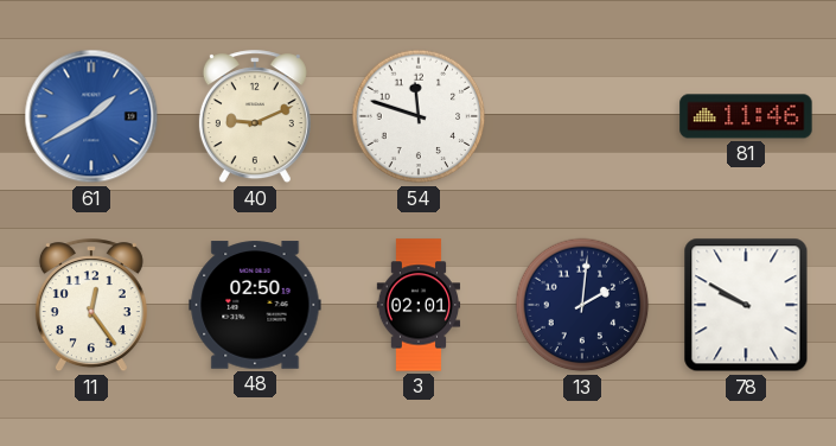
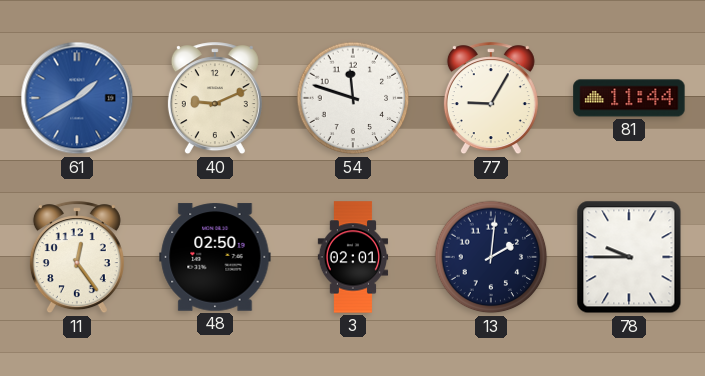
77: none -> 9:05
81: 11:46 -> 11:44
78: 9:50 -> 9:45
